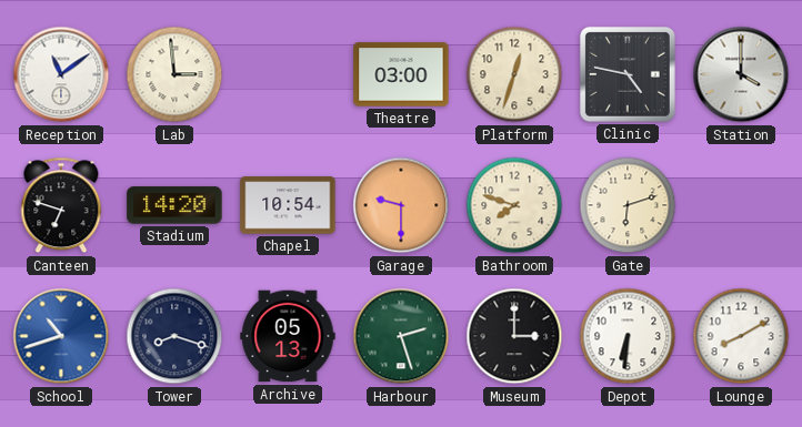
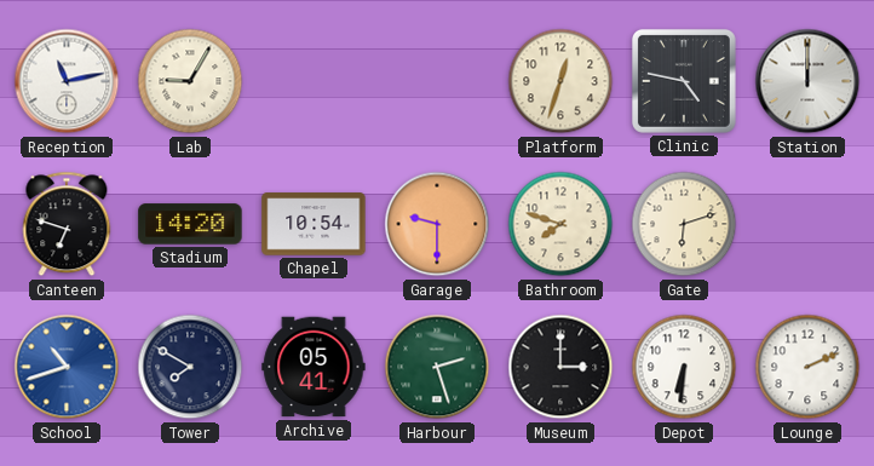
Reception: 11:09 -> 11:13
Lab: 2:59 -> 9:05
Theatre: 03:00 -> none
Station: 4:00 -> 12:00
Tower: 8:18 -> 7:50
Archive: 05:13 -> 05:41
Lounge: 8:10 -> 2:11
